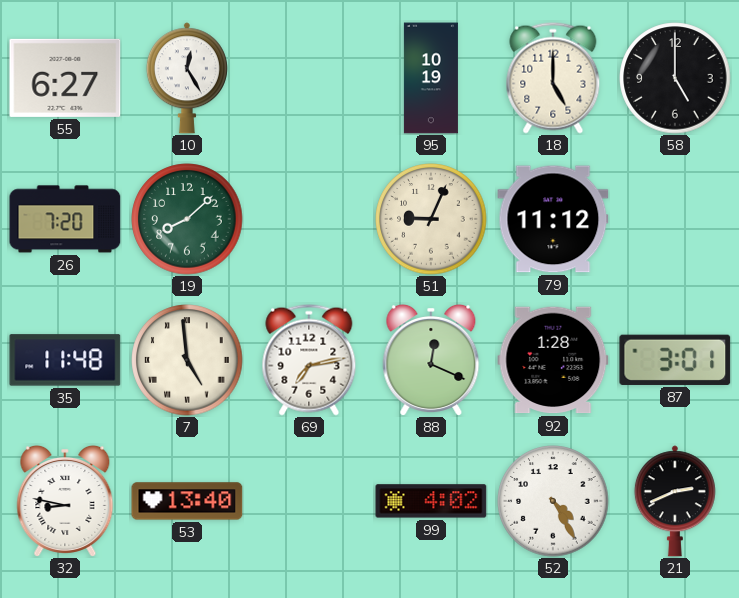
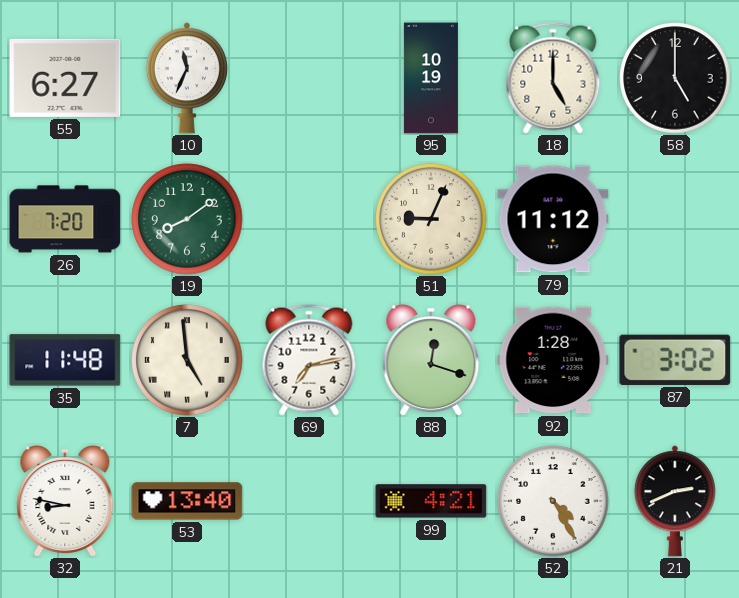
10: 12:25 -> 11:34
19: 8:08 -> 8:09
88: 12:19 -> 12:18
87: 3:01 -> 3:02
99: 4:02 -> 4:21
